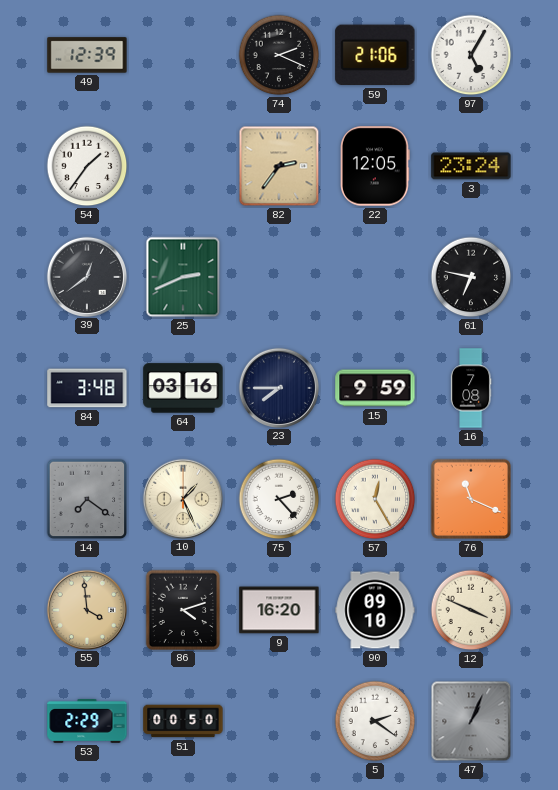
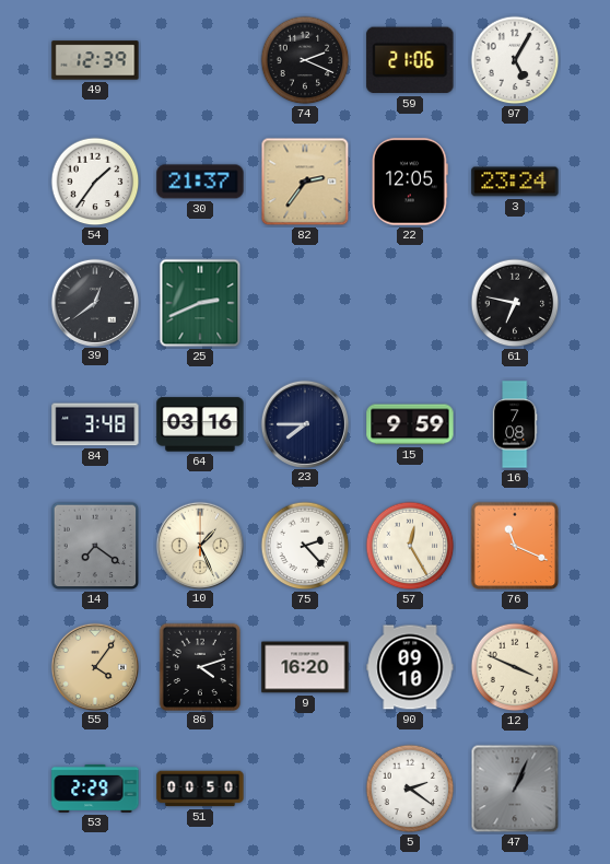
30: none -> 21:37
55: 3:59 -> 4:06
